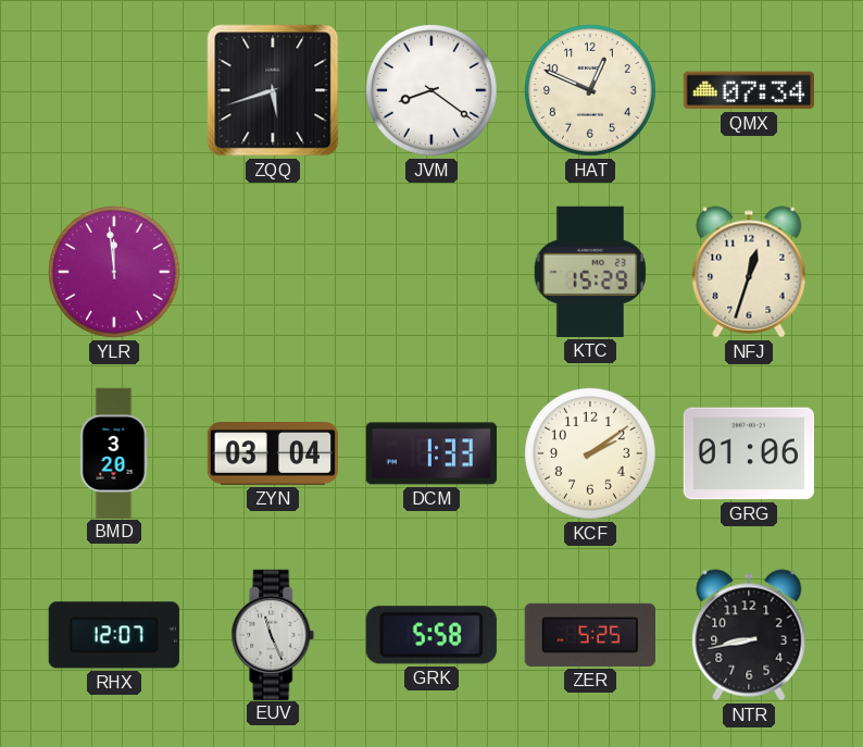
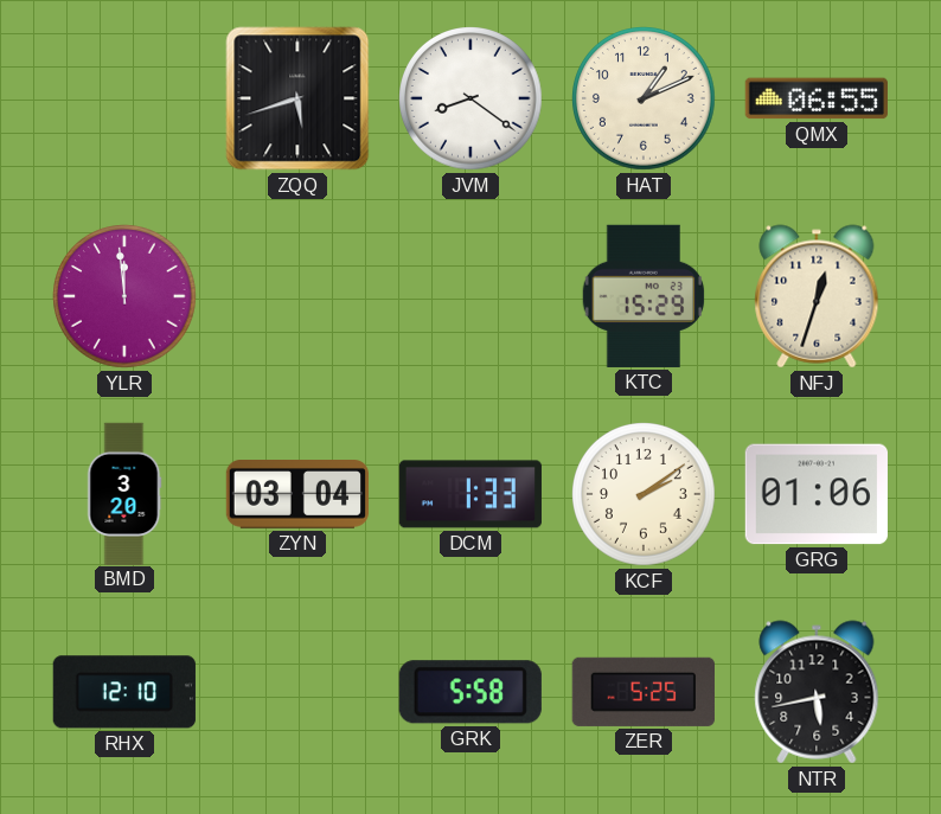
HAT: 12:49 -> 1:11
QMX: 07:34 -> 06:55
RHX: 12:07 -> 12:10
EUV: 11:26 -> none
NTR: 8:43 -> 5:43
